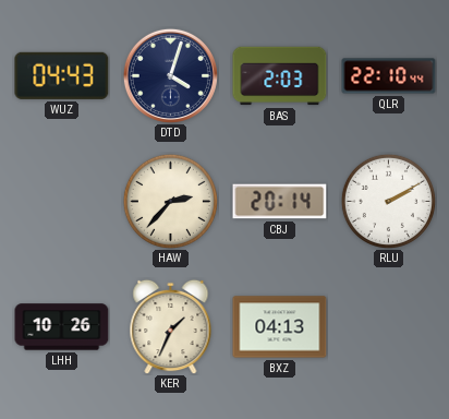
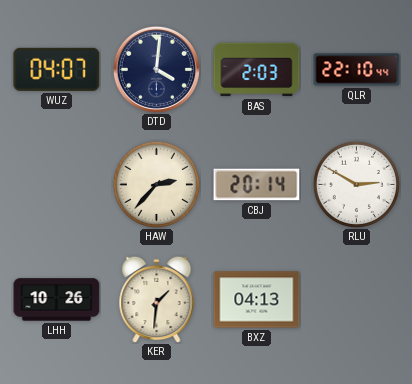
WUZ: 04:43 -> 04:07
DTD: 4:03 -> 4:01
RLU: 2:10 -> 2:50
KER: 1:34 -> 1:31
